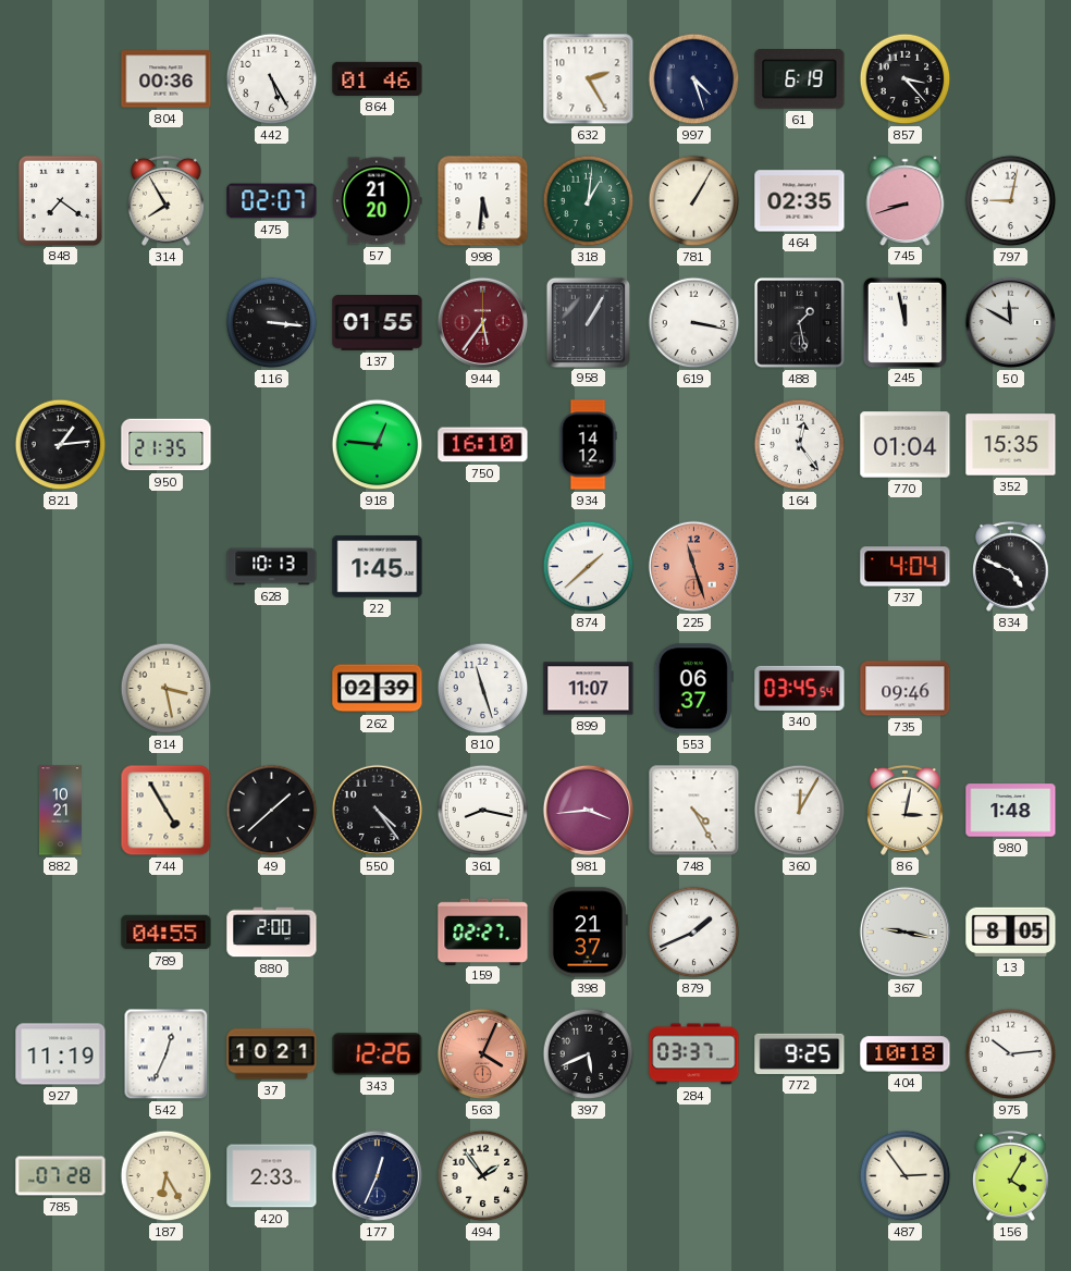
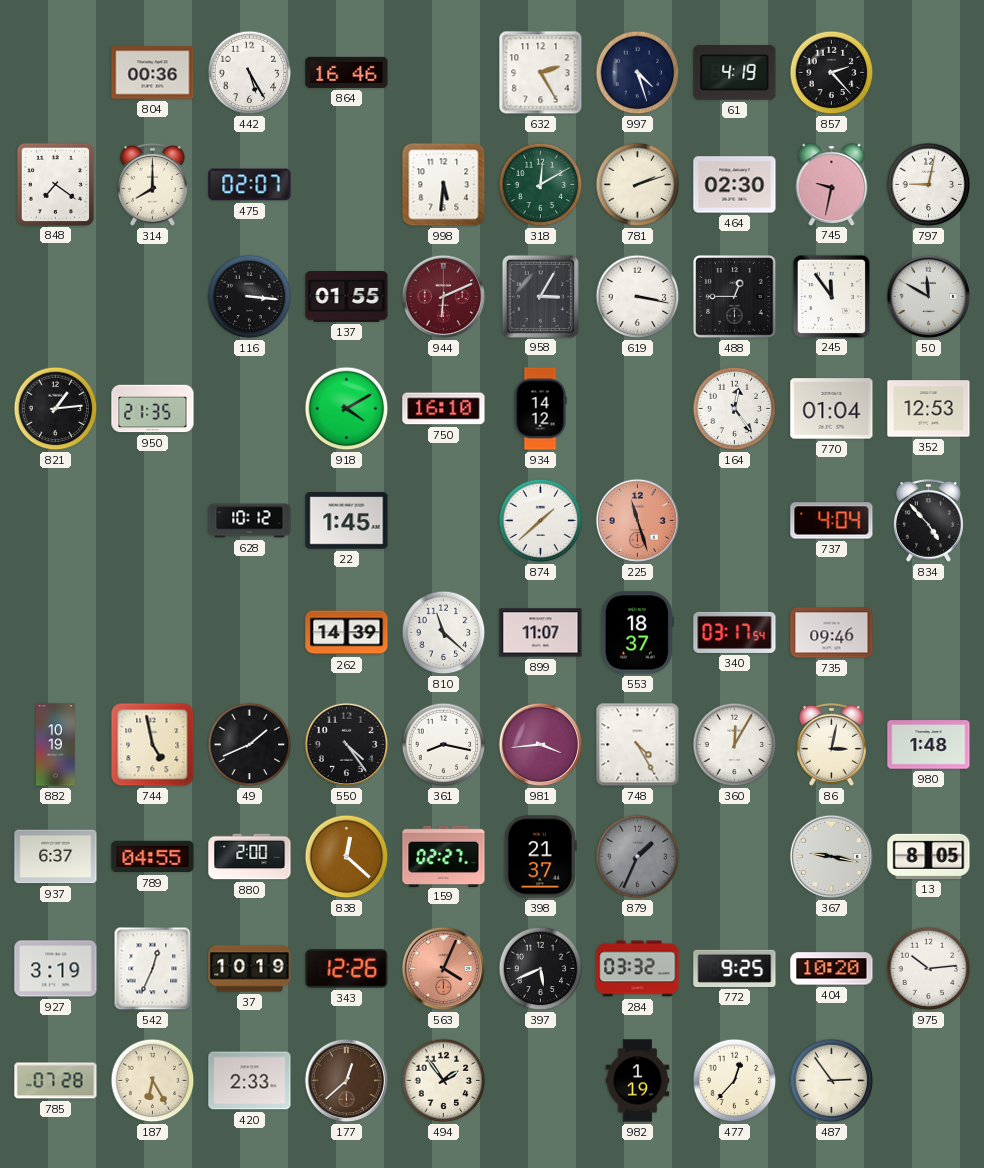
864: 01:46 -> 16:46
61: 6:19 -> 4:19
857: 3:23 -> 2:23
314: 7:55 -> 8:00
57: 21:20 -> none
318: 1:01 -> 12:10
781: 1:05 -> 2:12
464: 02:35 -> 02:30
745: 8:42 -> 9:32
944: 5:36 -> 6:11
958: 1:05 -> 3:05
488: 1:28 -> 12:45
245: 11:58 -> 11:54
918: 12:46 -> 4:10
352: 15:35 -> 12:53
628: 10:13 -> 10:12
834: 4:49 -> 4:53
814: 3:28 -> none
262: 02:39 -> 14:39
810: 11:27 -> 11:22
553: 06:37 -> 18:37
340: 03:45 -> 03:17
882: 10:21 -> 10:19
744: 4:55 -> 4:58
49: 1:38 -> 1:41
937: none -> 6:37
838: none -> 12:22
879: 1:41 -> 1:34
879 dial: white -> grey
927: 11:19 -> 3:19
37: 10:21 -> 10:19
284: 03:37 -> 03:32
404: 10:18 -> 10:20
177: 12:34 -> 12:38
177 dial: navy -> brown
982: none -> 1:19
477: none -> 12:37
156: 4:05 -> none
